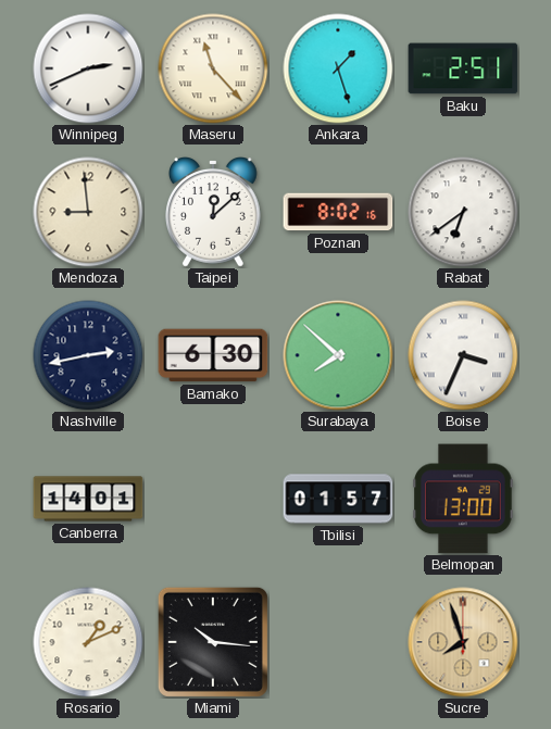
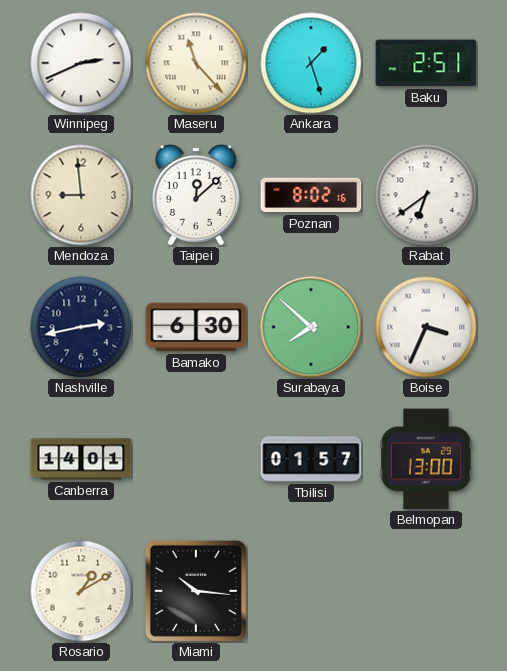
Rosario: 1:11 -> 1:10
Sucre: 7:57 -> none
